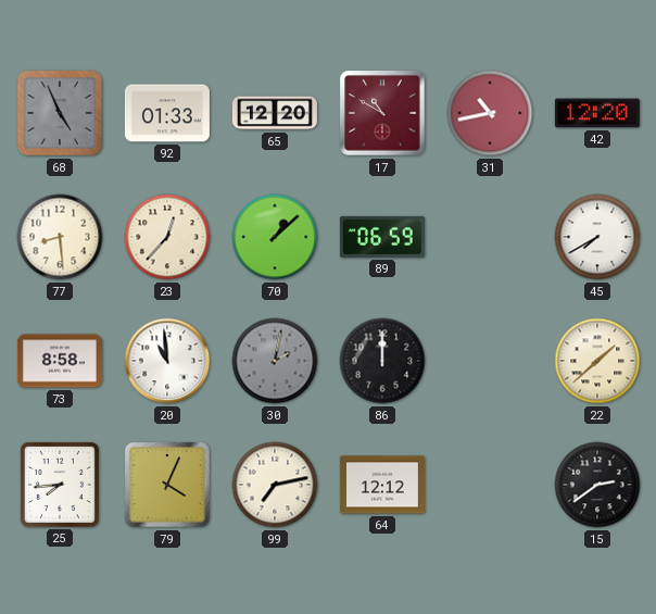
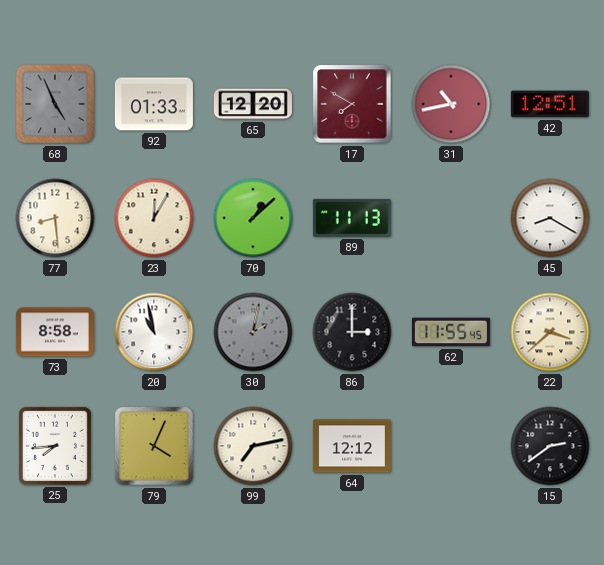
17: 10:50 -> 7:50
42: 12:20 -> 12:51
23: 12:37 -> 12:05
89: 06:59 -> 11:13
45: 7:40 -> 8:20
20: 10:59 -> 10:58
86: 12:00 -> 3:00
62: none -> 11:55
22: 1:38 -> 3:38
